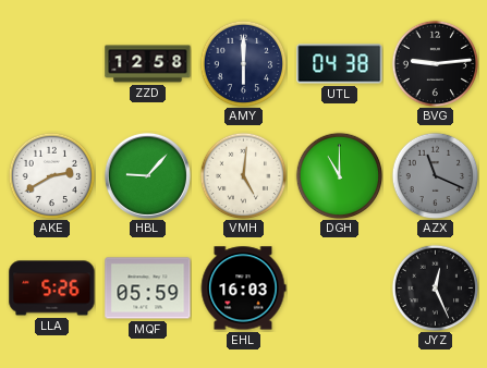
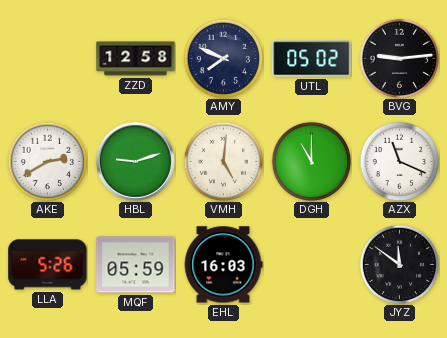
AMY: 6:00 -> 7:49
UTL: 04:38 -> 05:02
HBL: 9:07 -> 9:12
AZX dial: grey -> white
JYZ: 12:26 -> 11:51
